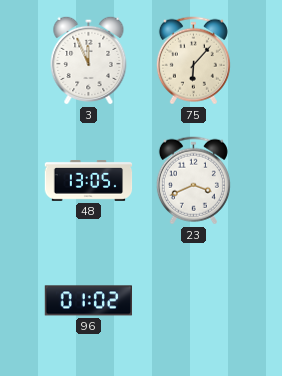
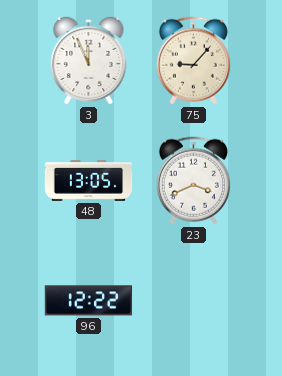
75: 6:07 -> 9:07
96: 01:02 -> 12:22
